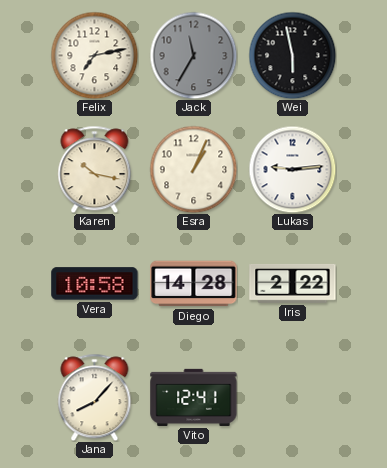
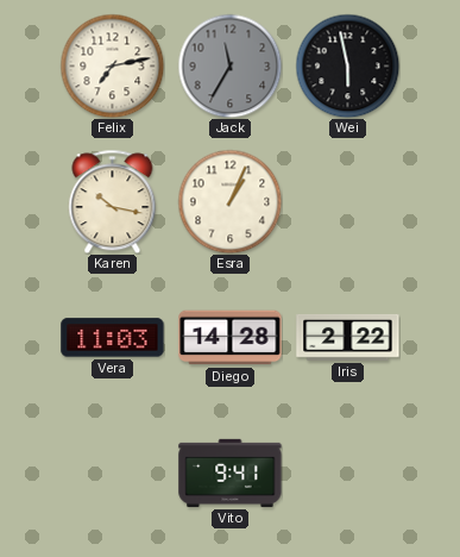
Lukas: 9:14 -> none
Vera: 10:58 -> 11:03
Jana: 8:07 -> none
Vito: 12:41 -> 9:41
